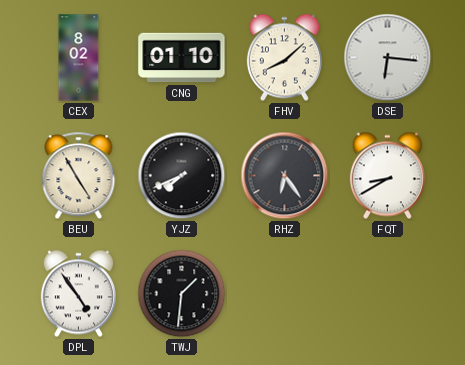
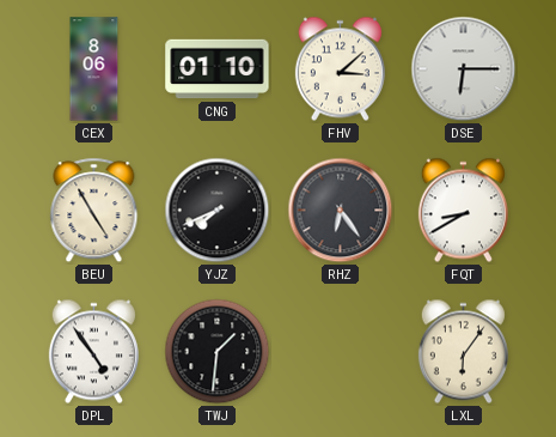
CEX: 8:02 -> 8:06
FHV: 8:08 -> 3:08
DSE: 6:16 -> 6:15
LXL: none -> 6:06
